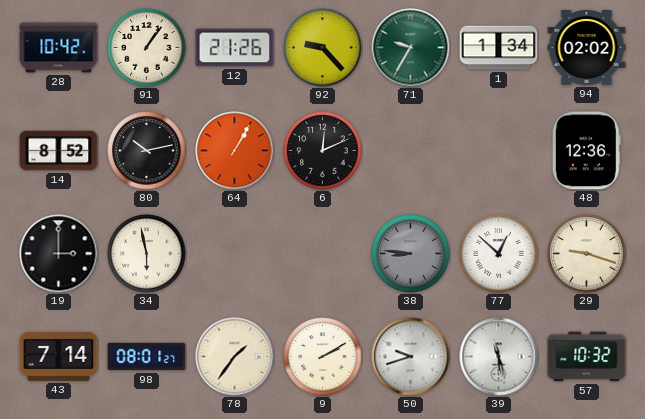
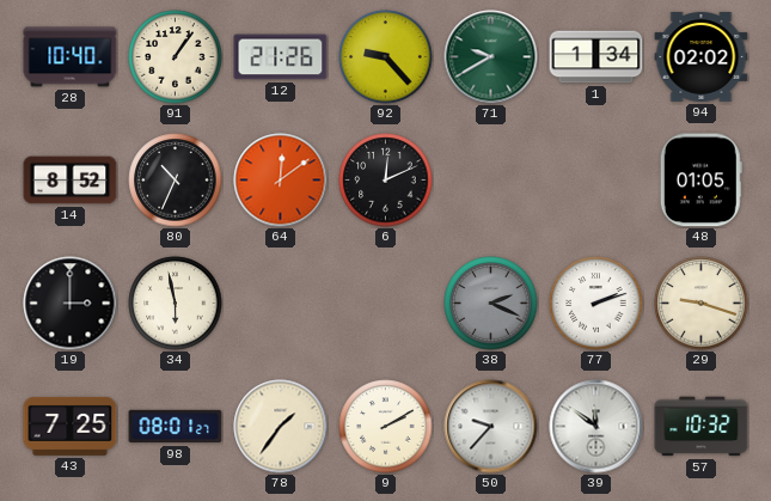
28: 10:42 -> 10:40
71: 9:35 -> 9:40
80: 10:13 -> 10:34
64: 1:05 -> 12:09
48: 12:36 -> 01:05
38: 8:46 -> 2:19
77: 12:52 -> 2:12
43: 7:14 -> 7:25
50: 9:42 -> 9:37
39: 11:28 -> 11:51
